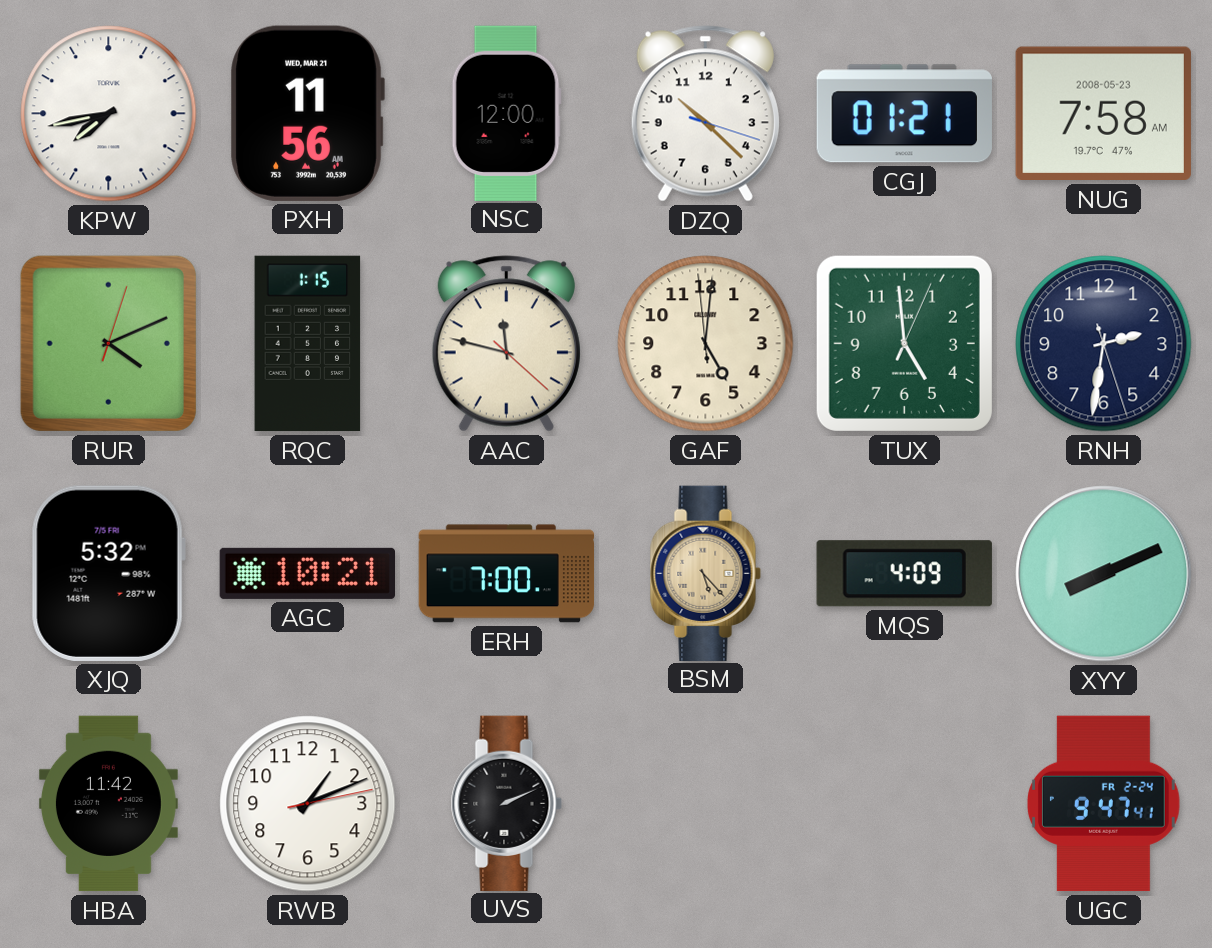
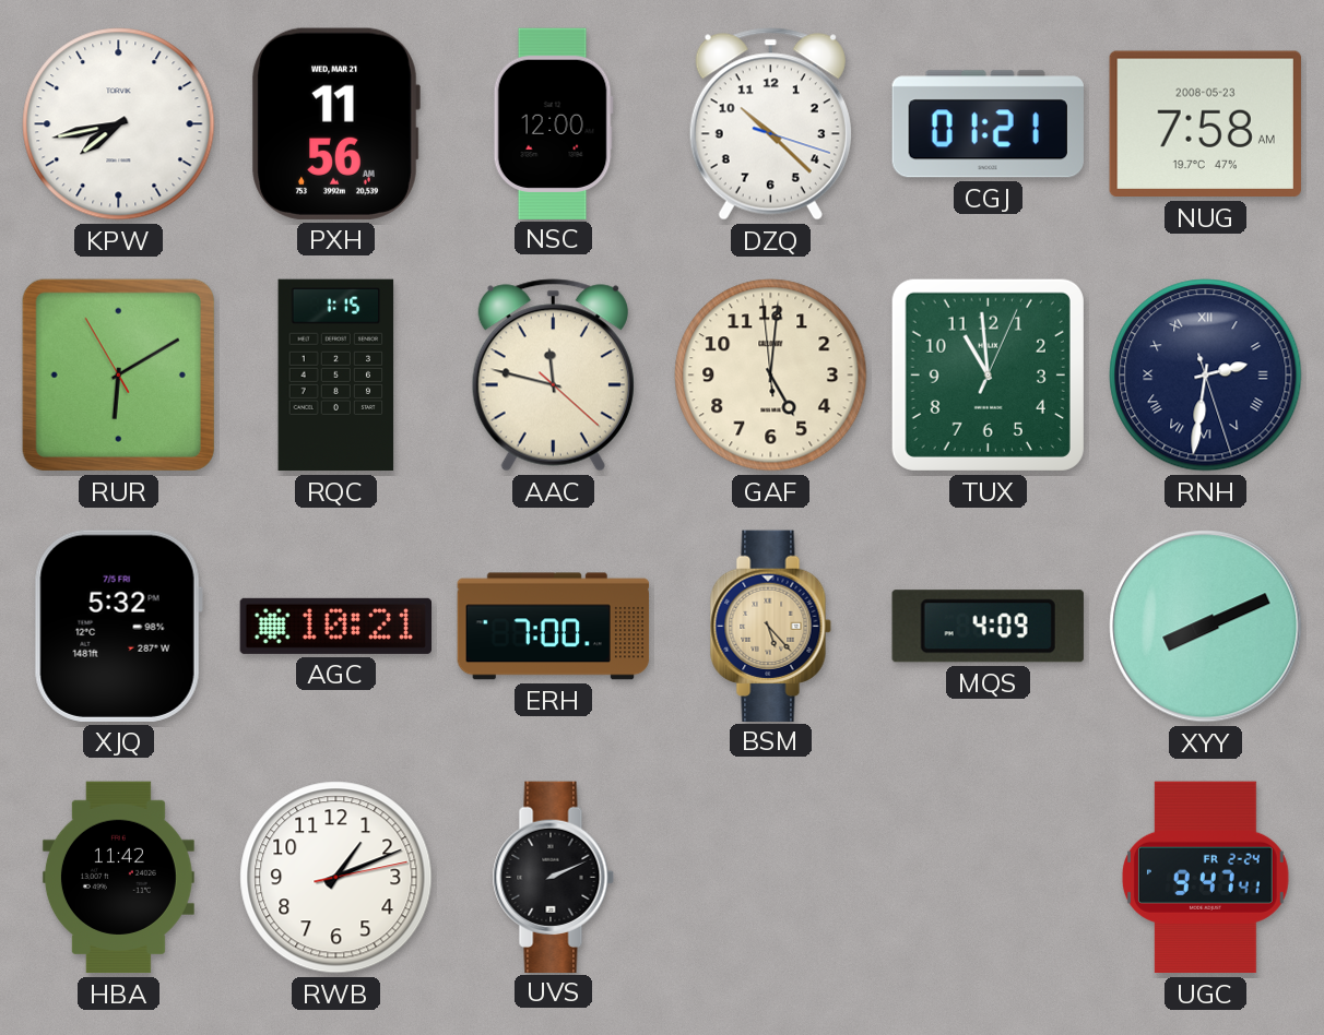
RUR: 4:11 -> 6:09
TUX: 4:59 -> 10:59
RNH numerals: Arabic -> Roman
